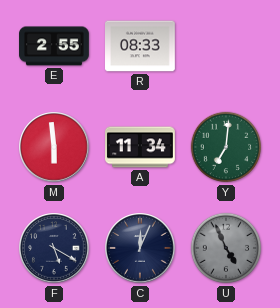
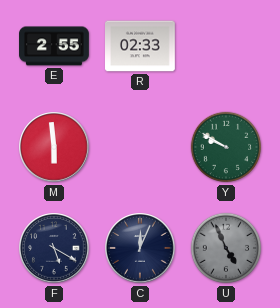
R: 08:33 -> 02:33
A: 11:34 -> none
Y: 7:01 -> 9:50
